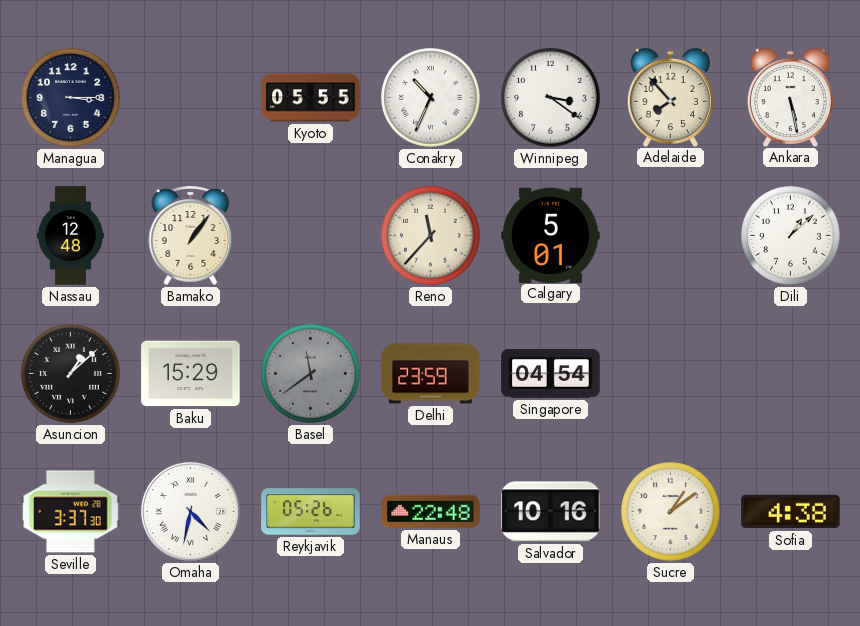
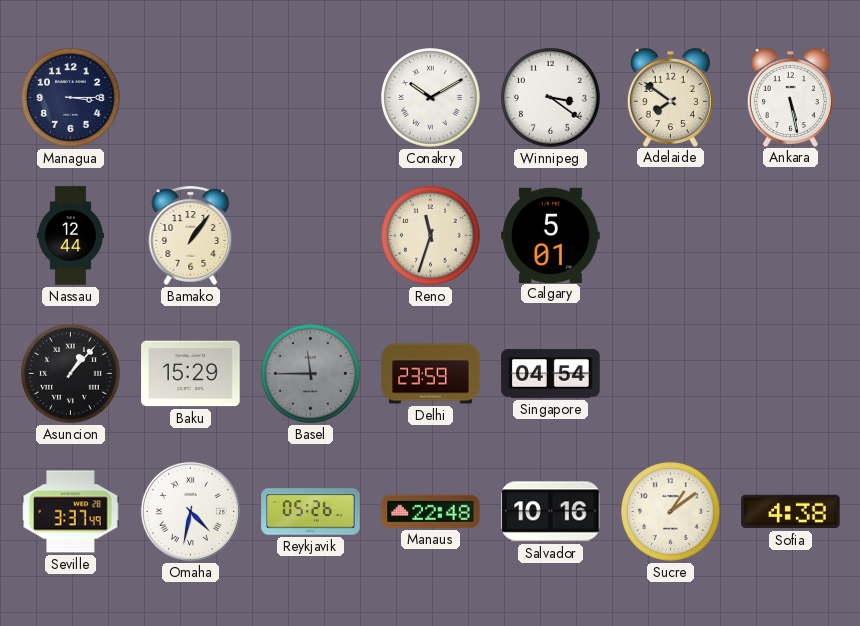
Kyoto: 05:55 -> none
Conakry: 10:34 -> 10:10
Adelaide: 7:53 -> 7:51
Nassau: 12:48 -> 12:44
Reno: 11:37 -> 11:33
Dili: 1:08 -> none
Asuncion: 1:08 -> 1:07
Basel: 11:39 -> 11:45
Seville: 3:37:30 -> 3:37:49
